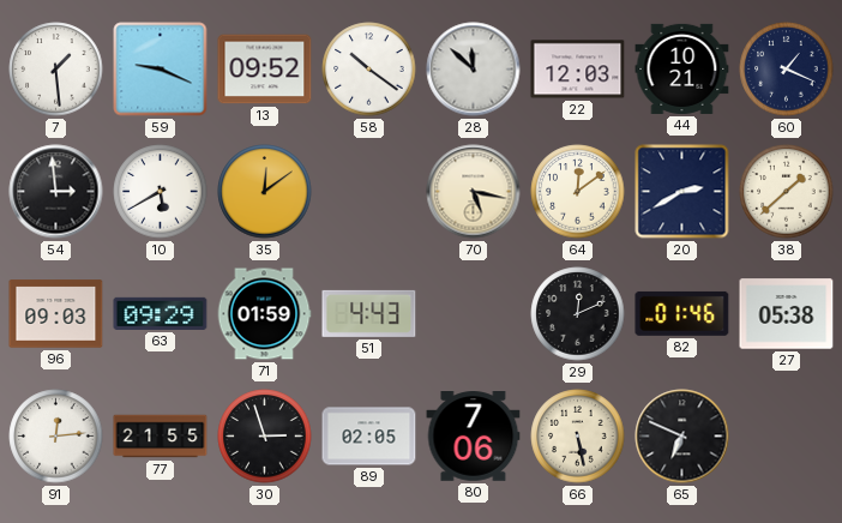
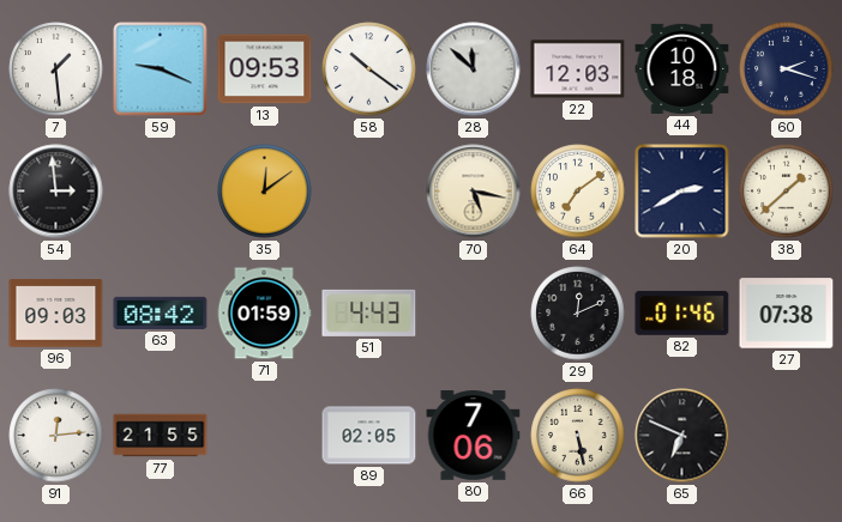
13: 09:52 -> 09:53
44: 10:21 -> 10:18
60: 1:19 -> 2:18
10: 5:40 -> none
64: 12:09 -> 7:09
63: 09:29 -> 08:42
27: 05:38 -> 07:38
30: 2:57 -> none
